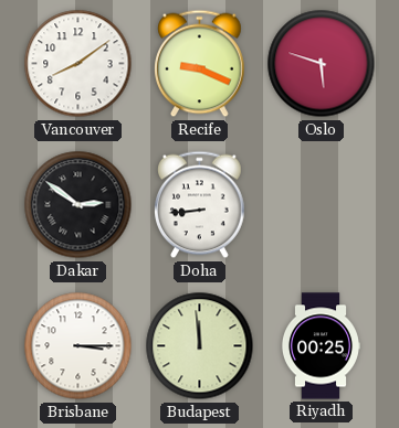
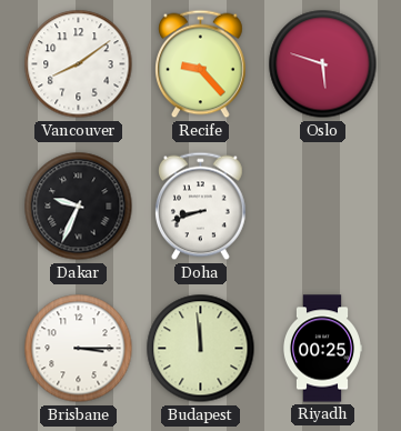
Recife: 9:19 -> 9:23
Dakar: 2:51 -> 9:34
Doha: 8:44 -> 8:42
